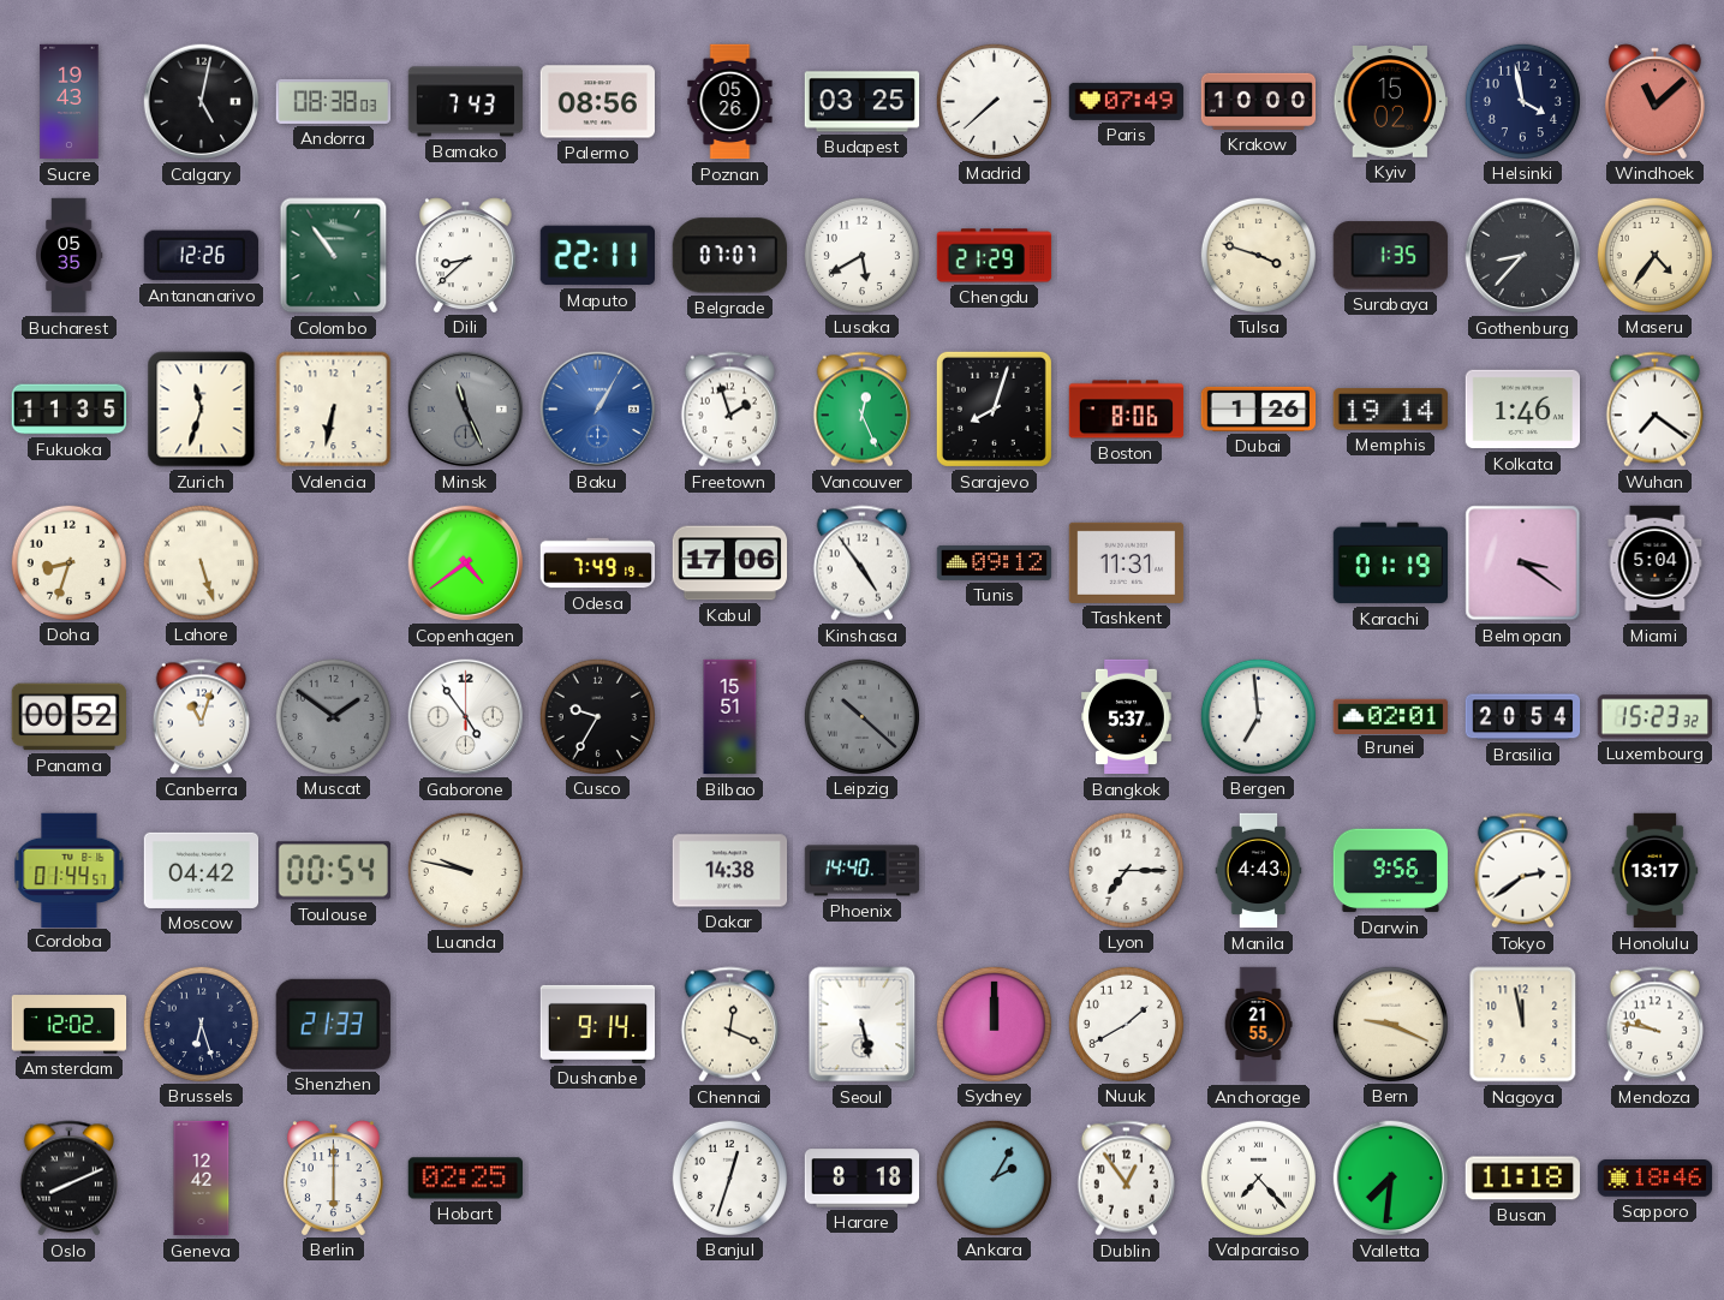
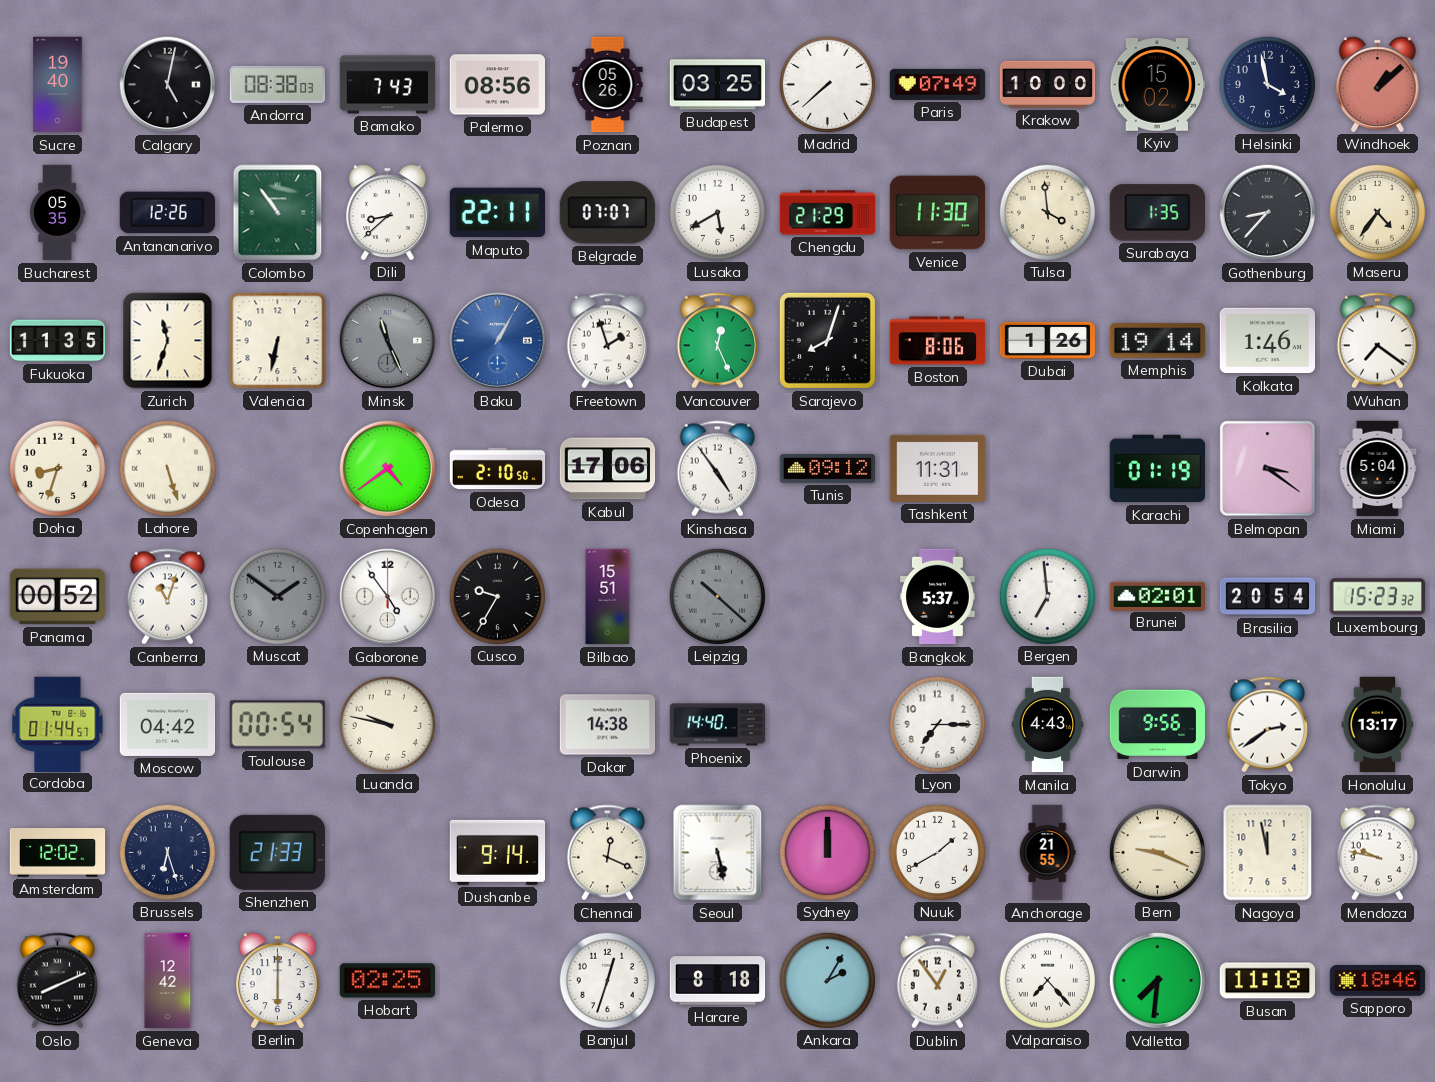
Sucre: 19:43 -> 19:40
Windhoek: 11:08 -> 1:08
Venice: none -> 11:30
Tulsa: 3:48 -> 3:59
Odesa: 7:49 -> 2:10
